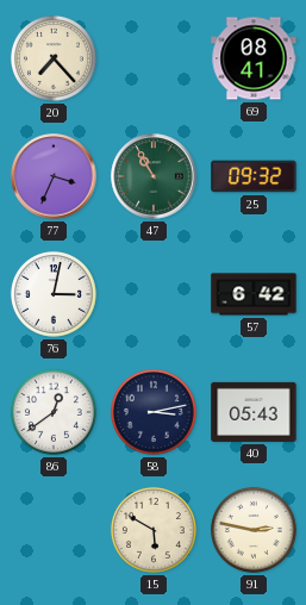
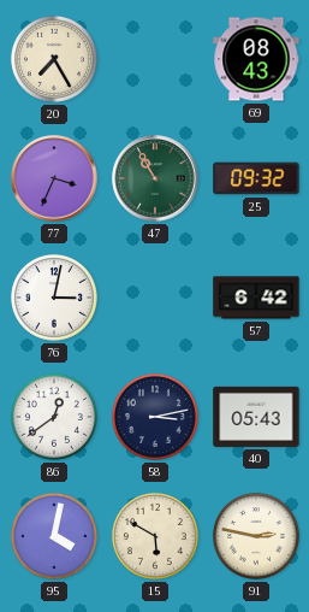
20: 7:23 -> 7:25
69: 08:41 -> 08:43
95: none -> 4:02
